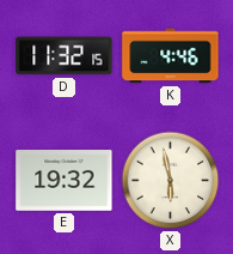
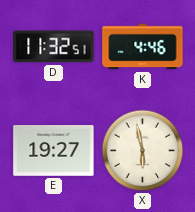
D: 11:32:15 -> 11:32:51
E: 19:32 -> 19:27
